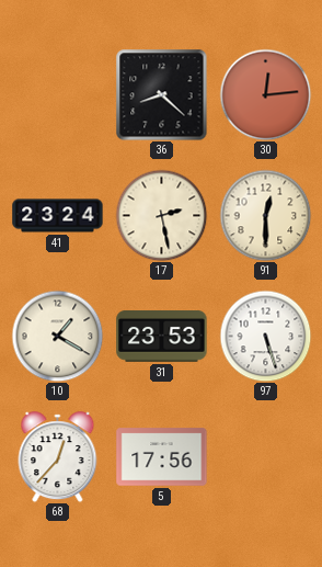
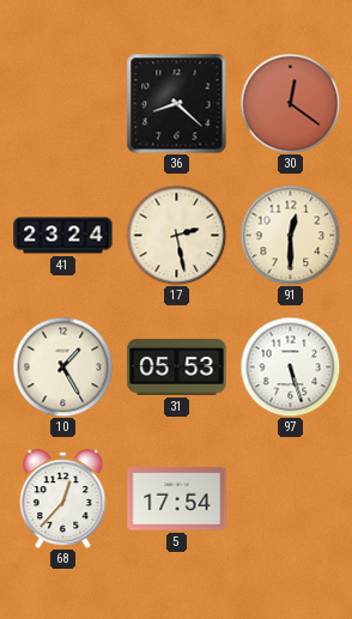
30: 12:14 -> 12:21
10: 1:20 -> 1:25
31: 23:53 -> 05:53
5: 17:56 -> 17:54
